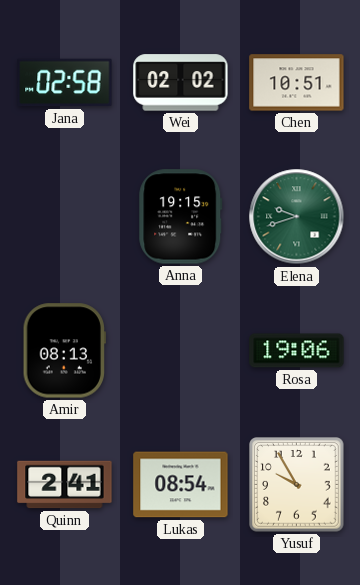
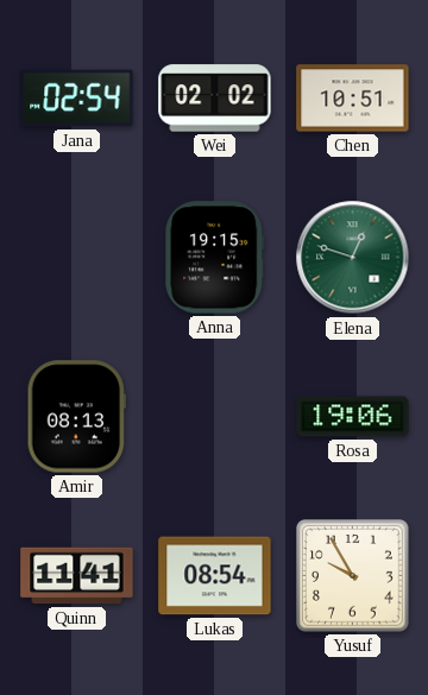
Jana: 02:58 -> 02:54
Elena: 9:42 -> 12:48
Quinn: 2:41 -> 11:41
